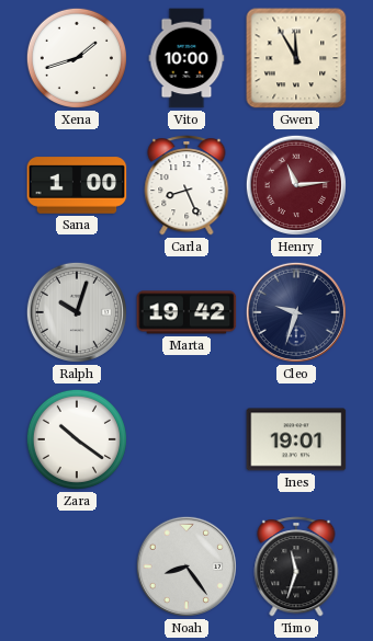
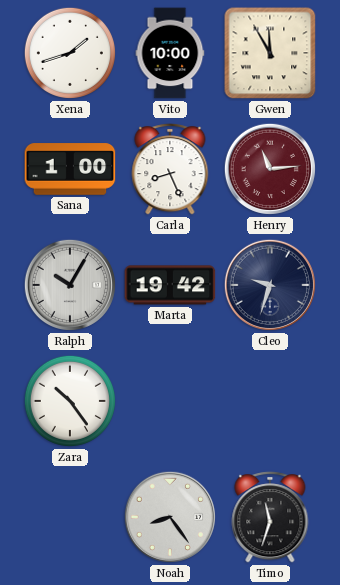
Ralph: 10:03 -> 10:05
Zara: 10:21 -> 10:24
Ines: 19:01 -> none
